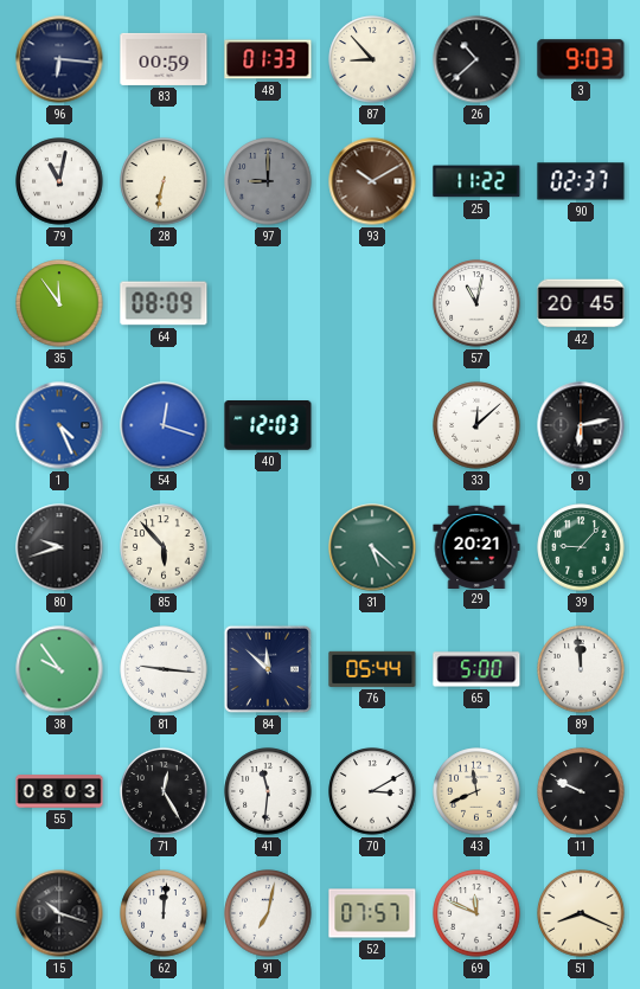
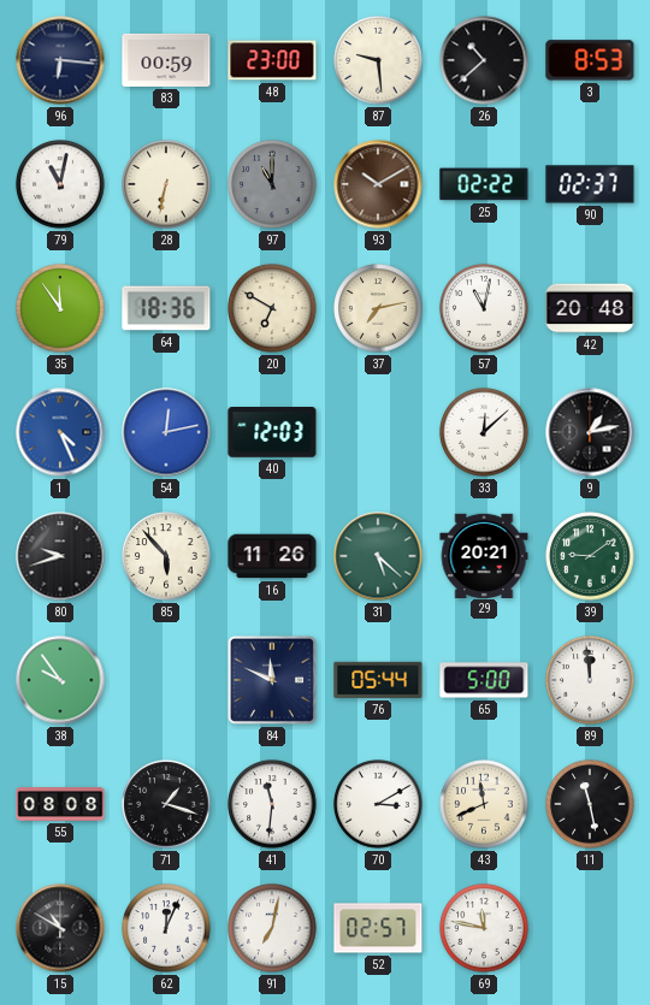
48: 01:33 -> 23:00
87: 8:53 -> 9:29
3: 9:03 -> 8:53
97: 9:00 -> 11:00
25: 11:22 -> 02:22
64: 08:09 -> 18:36
20: none -> 6:50
37: none -> 7:13
42: 20:45 -> 20:48
54: 12:18 -> 12:13
9: 6:13 -> 1:13
16: none -> 11:26
39: 9:07 -> 9:09
81: 9:16 -> none
84: 11:52 -> 11:49
55: 08:03 -> 08:08
71: 12:25 -> 1:18
11: 9:49 -> 11:28
15: 10:18 -> 10:50
62: 12:01 -> 12:04
52: 07:57 -> 02:57
69: 11:49 -> 11:47
51: 8:19 -> none
